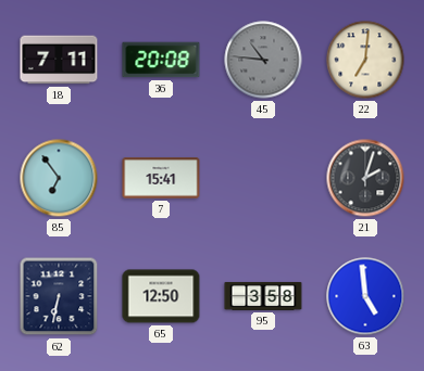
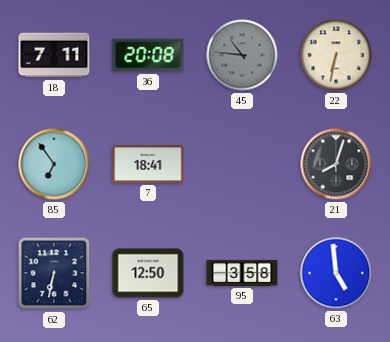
22: 7:01 -> 6:32
7: 15:41 -> 18:41
21: 2:03 -> 8:03
